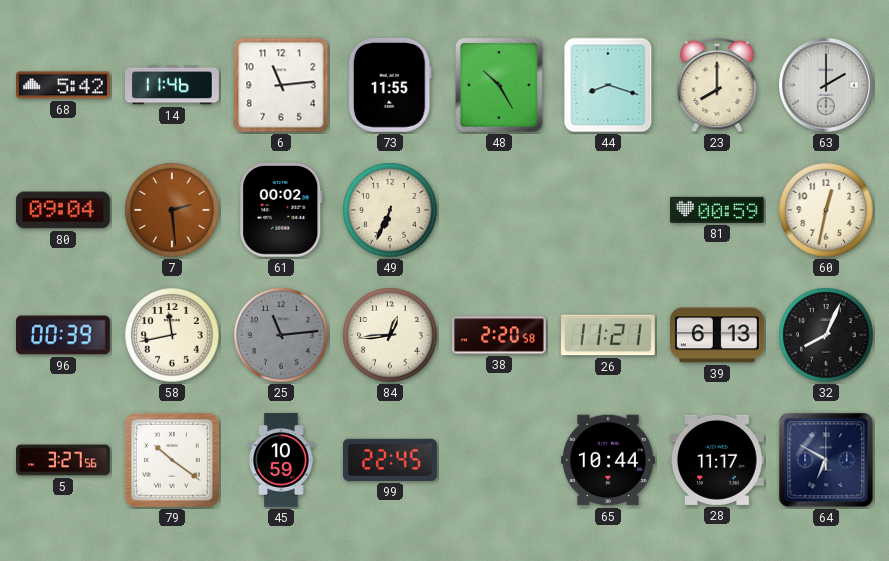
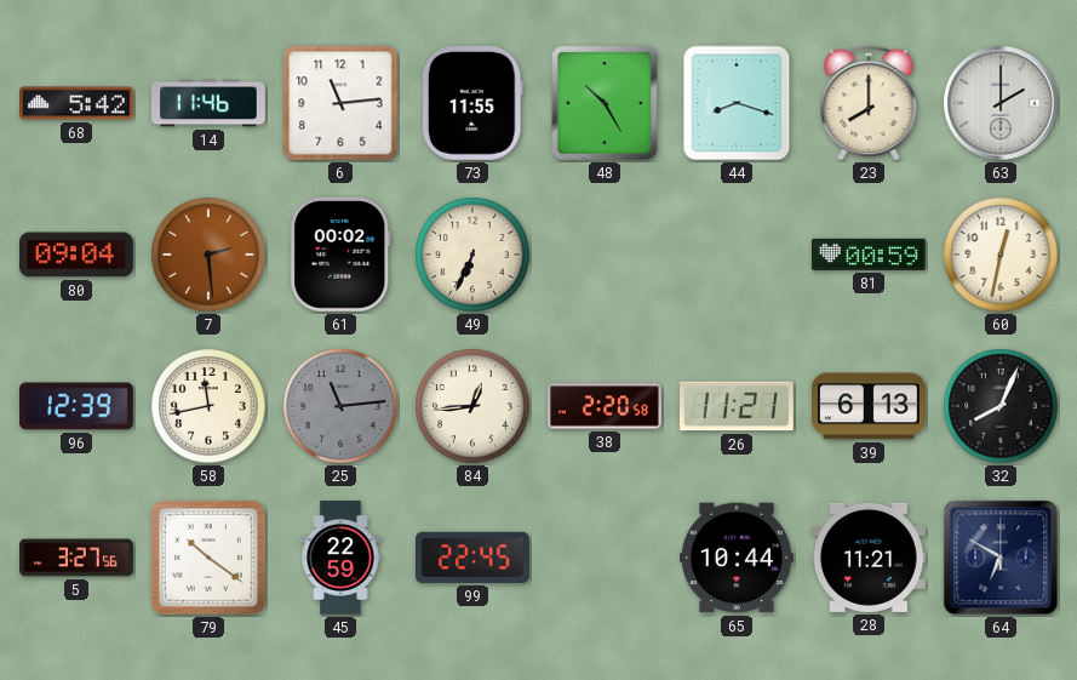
96: 00:39 -> 12:39
45: 10:59 -> 22:59
28: 11:17 -> 11:21
